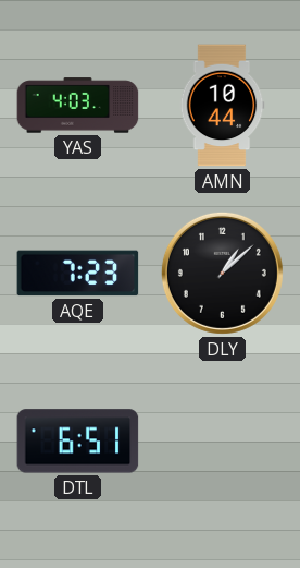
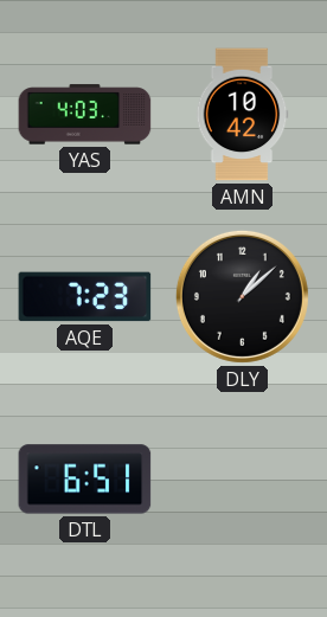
AMN: 10:44 -> 10:42
